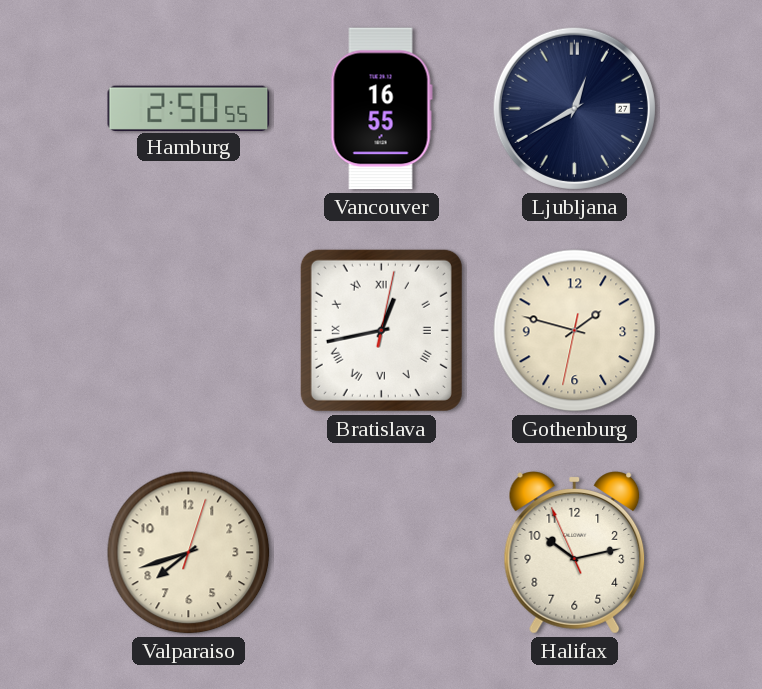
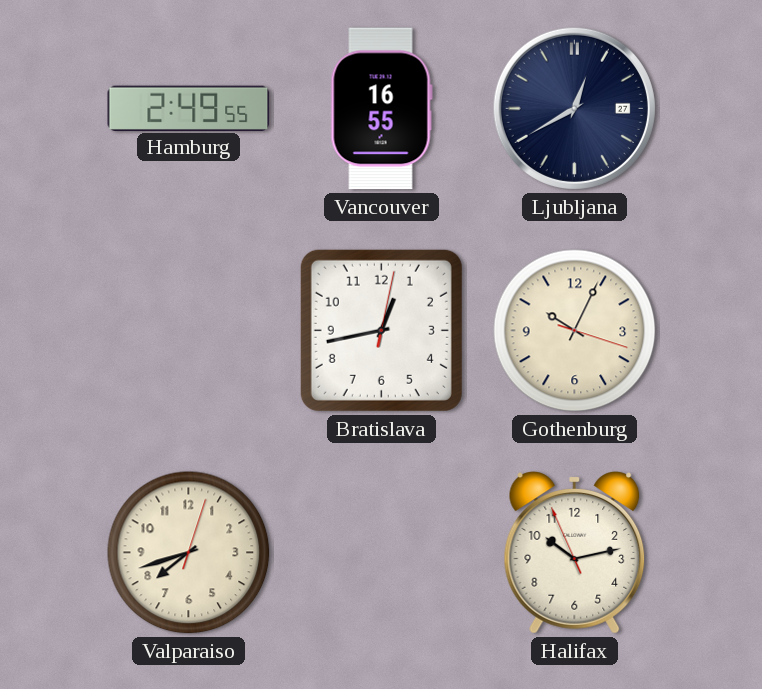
Hamburg: 2:50 -> 2:49
Bratislava numerals: Roman -> Arabic
Gothenburg: 1:47 -> 10:04
